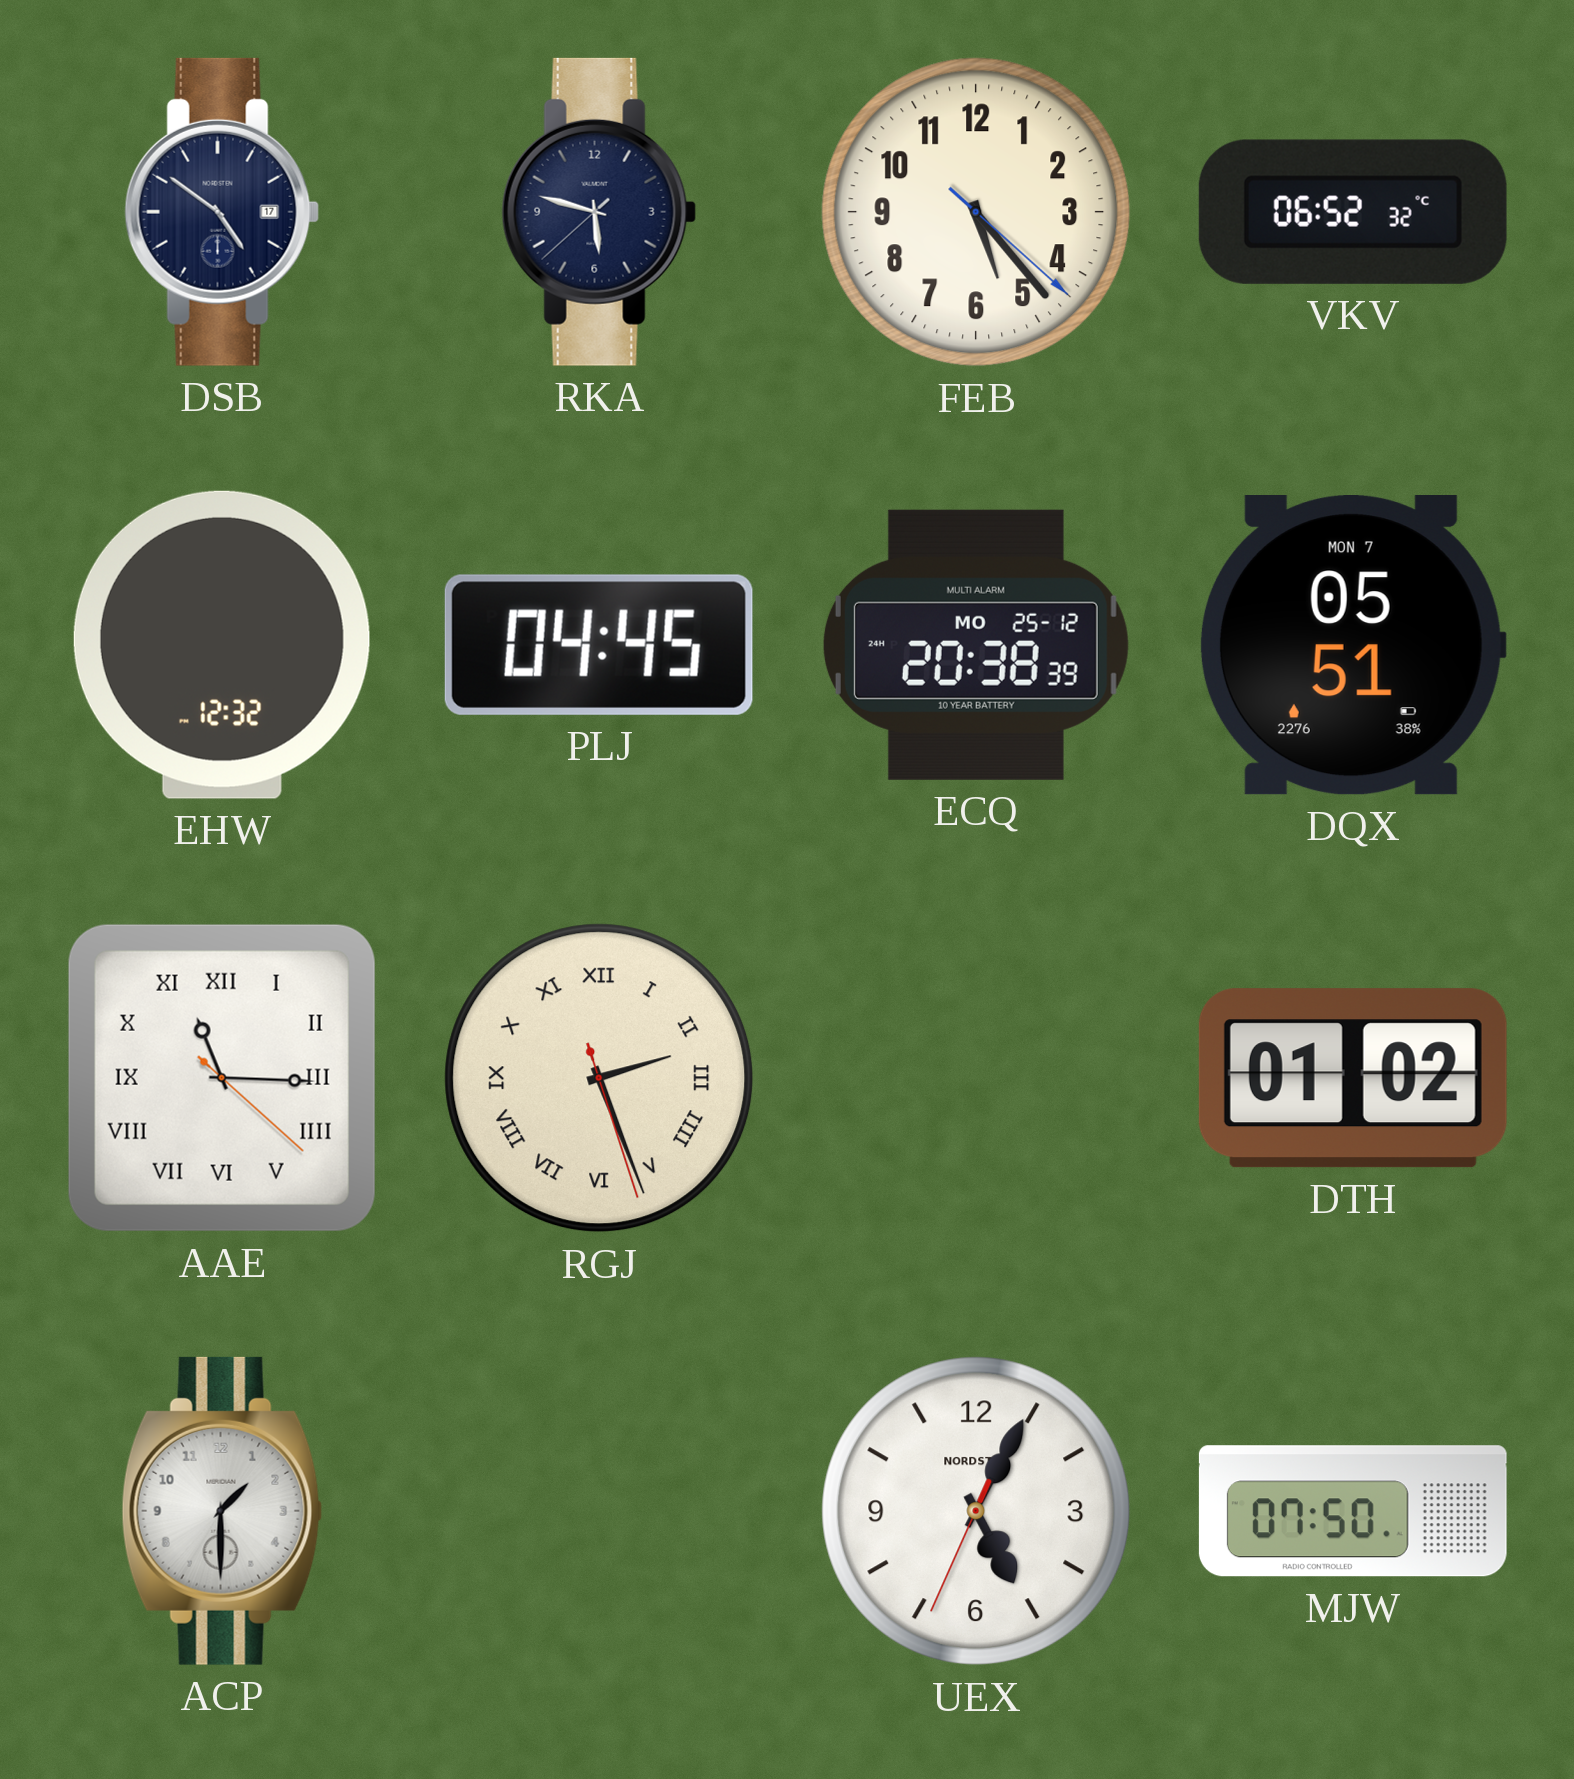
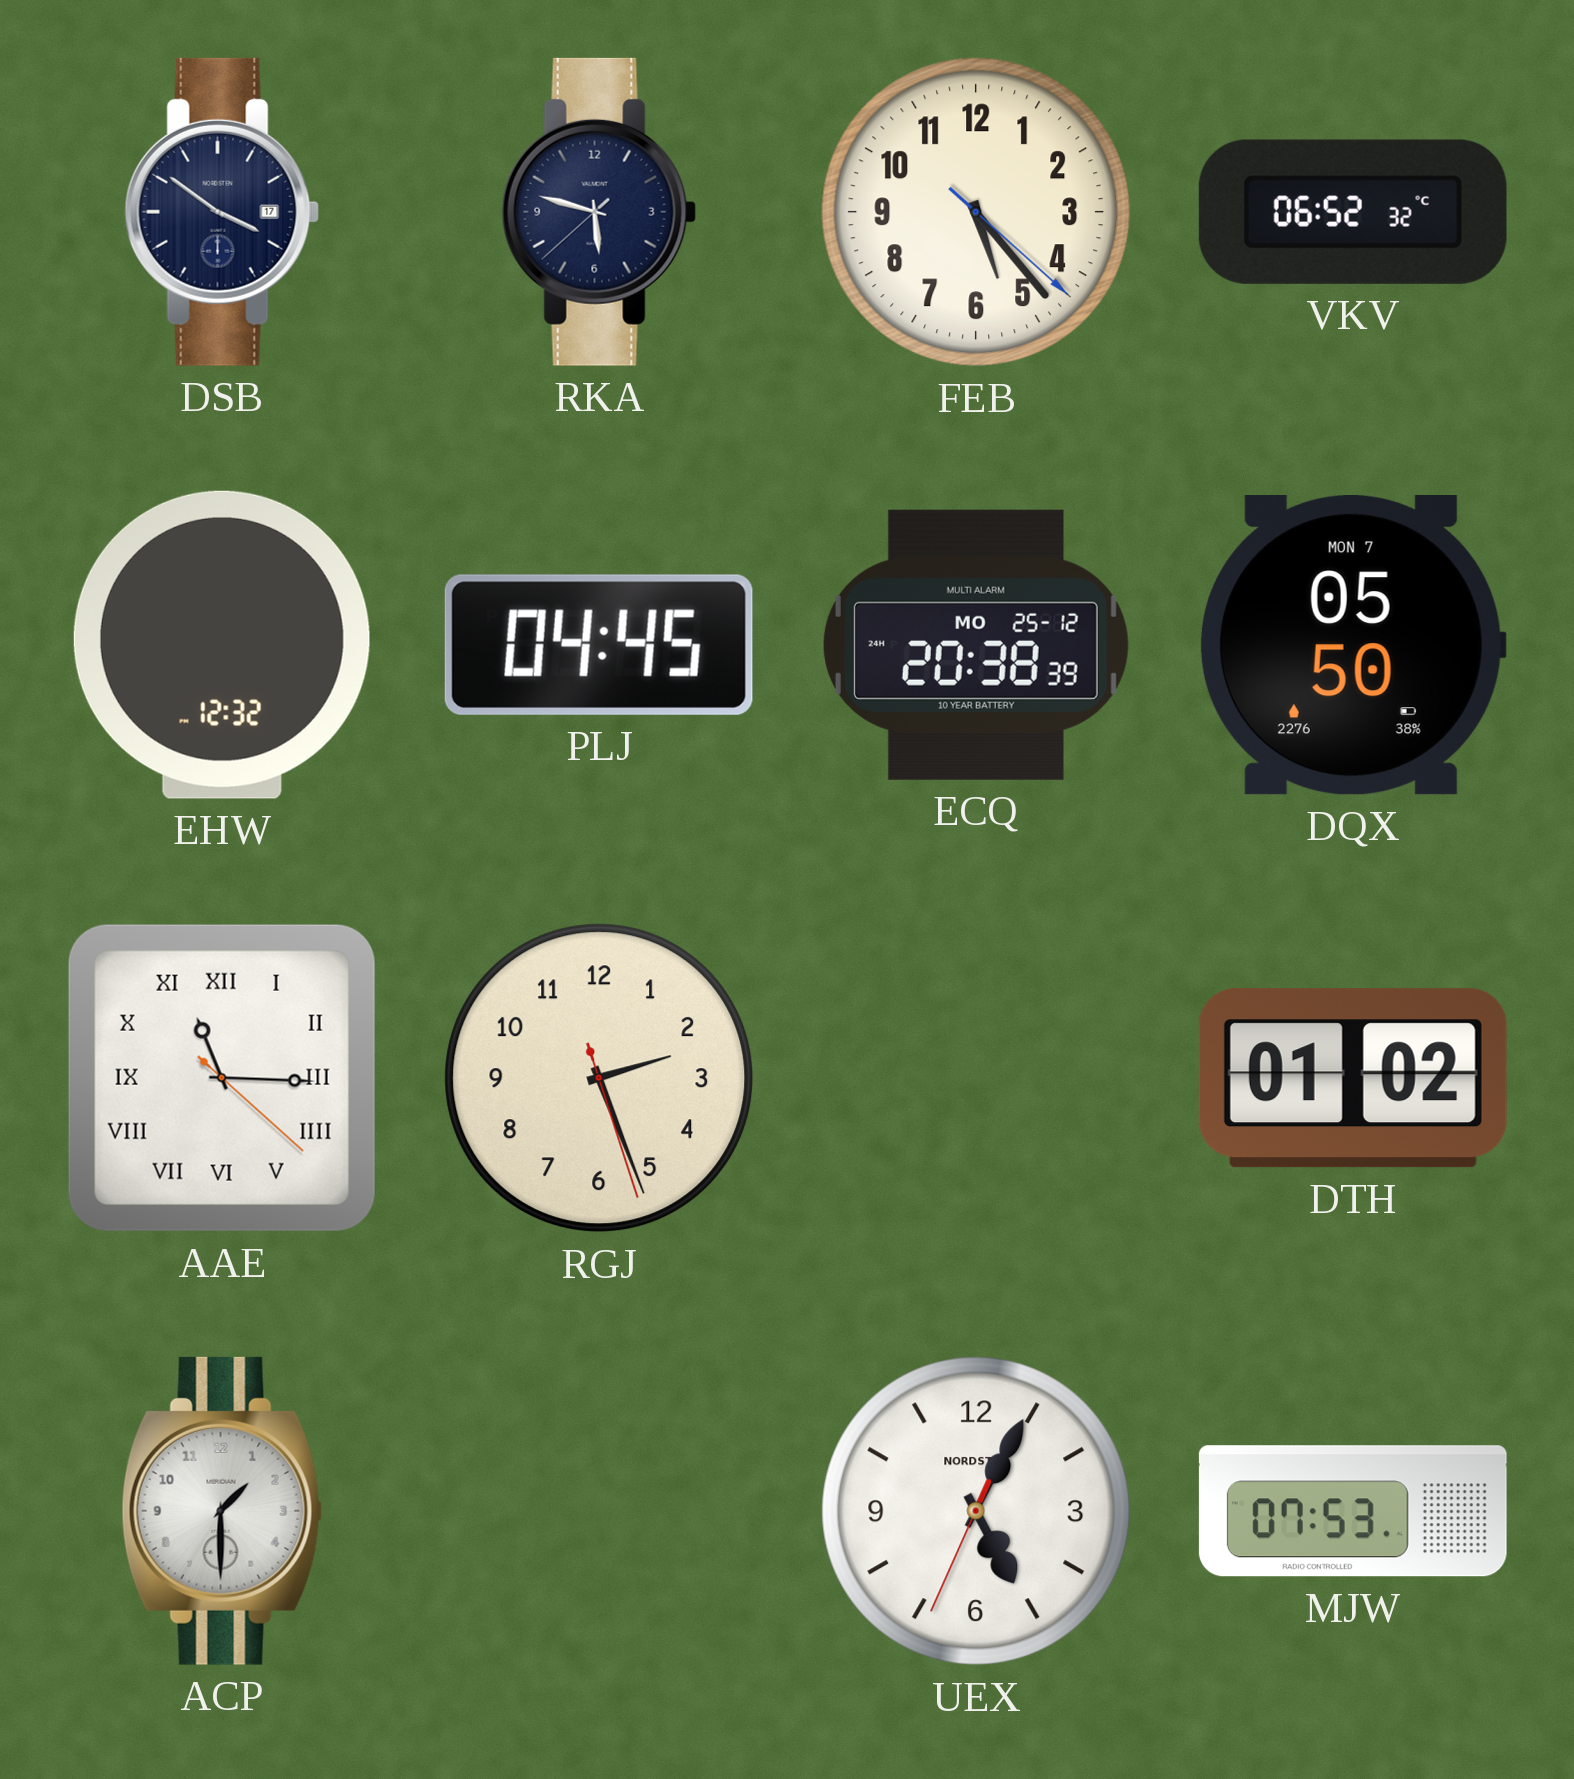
DSB: 4:51 -> 3:51
DQX: 05:51 -> 05:50
RGJ numerals: Roman -> Arabic
MJW: 07:50 -> 07:53
